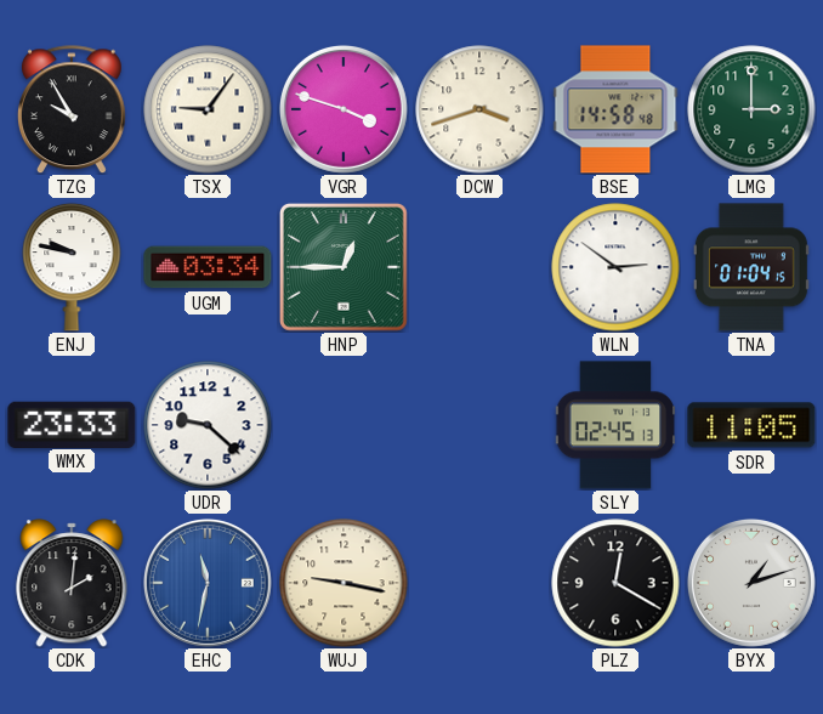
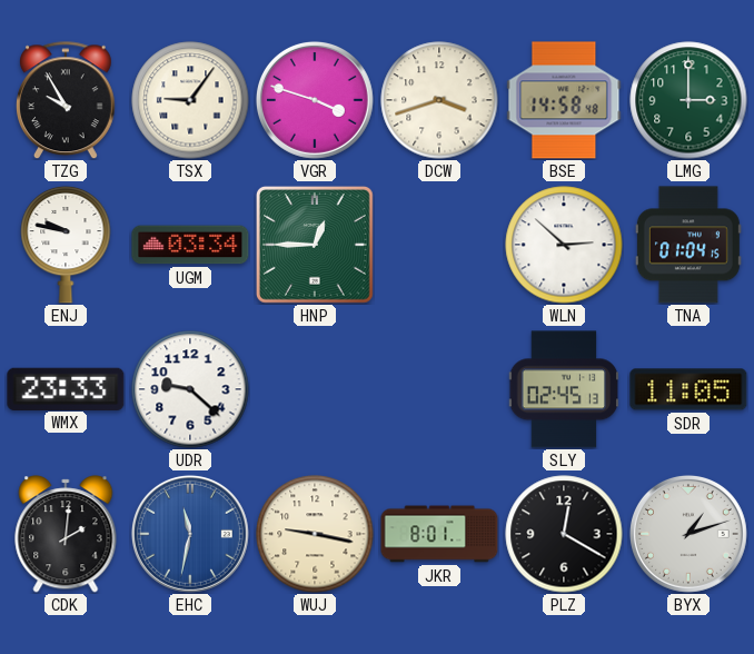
WLN: 2:51 -> 2:52
JKR: none -> 8:01
